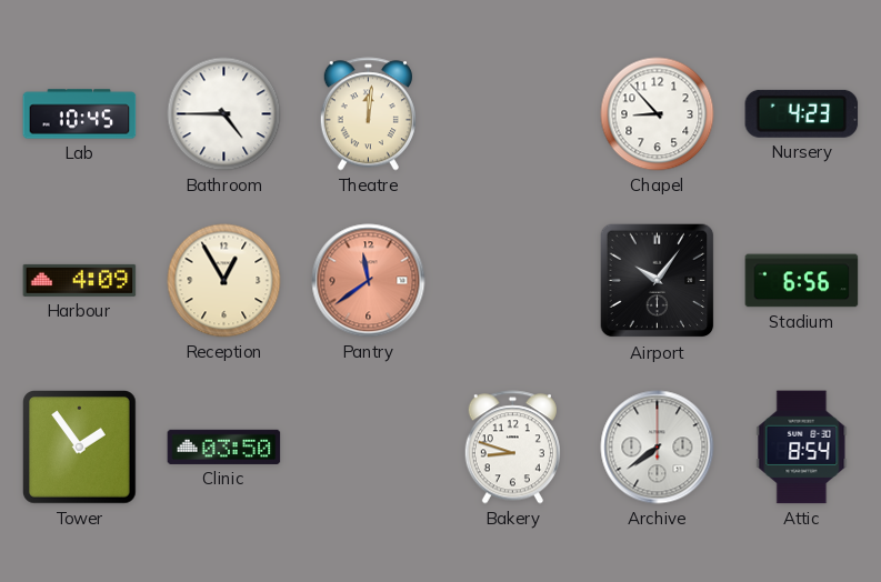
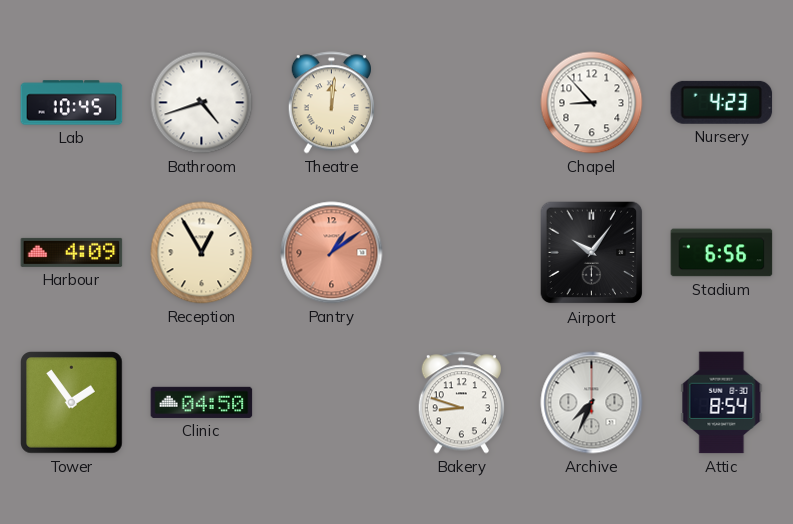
Bathroom: 4:45 -> 4:42
Pantry: 11:39 -> 1:09
Clinic: 03:50 -> 04:50
Archive: 7:39 -> 7:34
